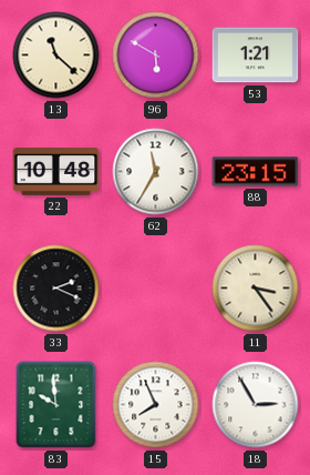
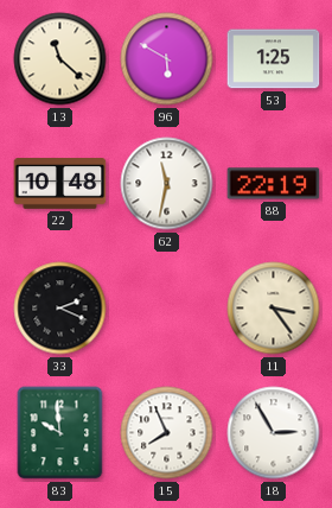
53: 1:21 -> 1:25
62: 11:35 -> 11:32
88: 23:15 -> 22:19
